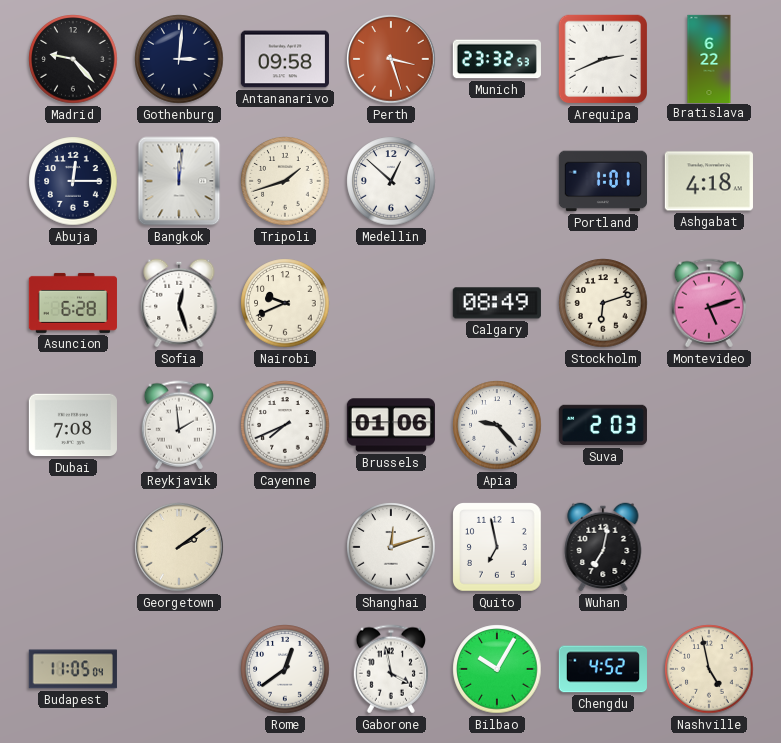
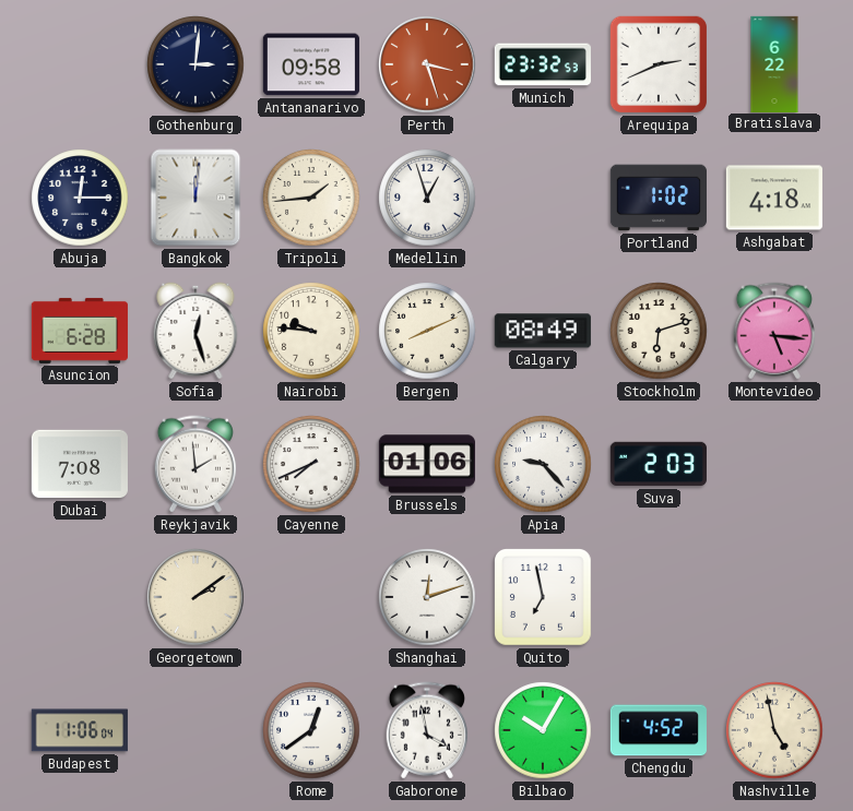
Madrid: 9:23 -> none
Tripoli: 1:42 -> 1:44
Medellin: 12:52 -> 12:57
Portland: 1:01 -> 1:02
Nairobi: 9:41 -> 9:46
Bergen: none -> 8:11
Montevideo: 5:12 -> 5:16
Wuhan: 7:02 -> none
Budapest: 11:05 -> 11:06
